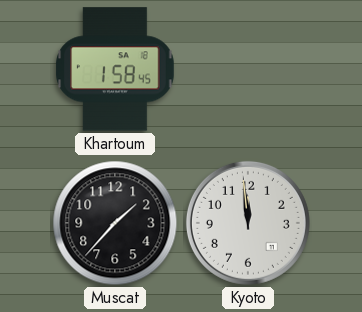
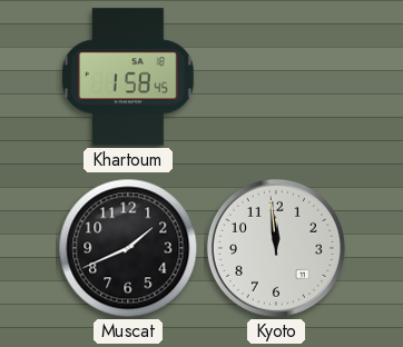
Muscat: 1:37 -> 1:41
